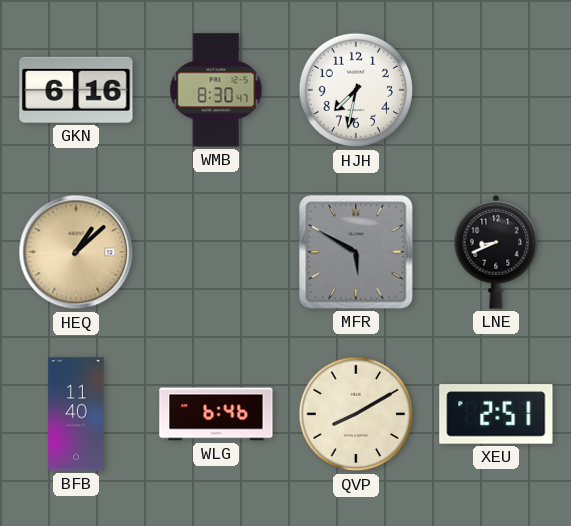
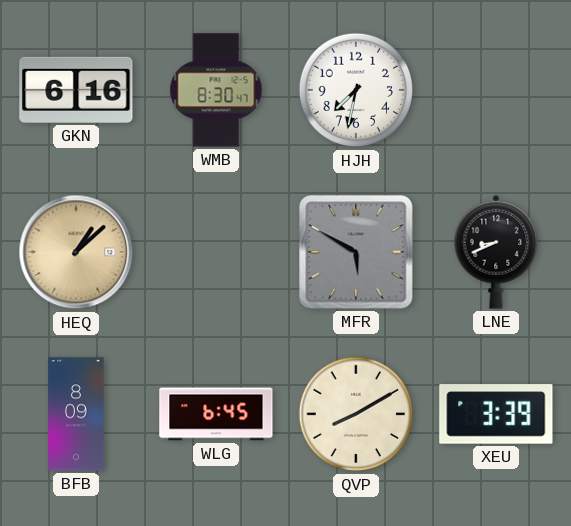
BFB: 11:40 -> 8:09
WLG: 6:46 -> 6:45
XEU: 2:51 -> 3:39
